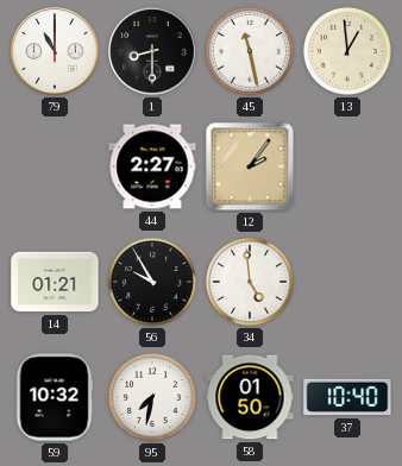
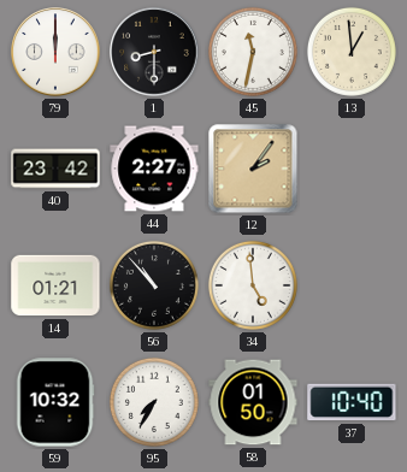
79: 11:00 -> 12:00
45: 11:28 -> 11:32
40: none -> 23:42
56: 9:55 -> 10:53
95: 7:32 -> 7:35
